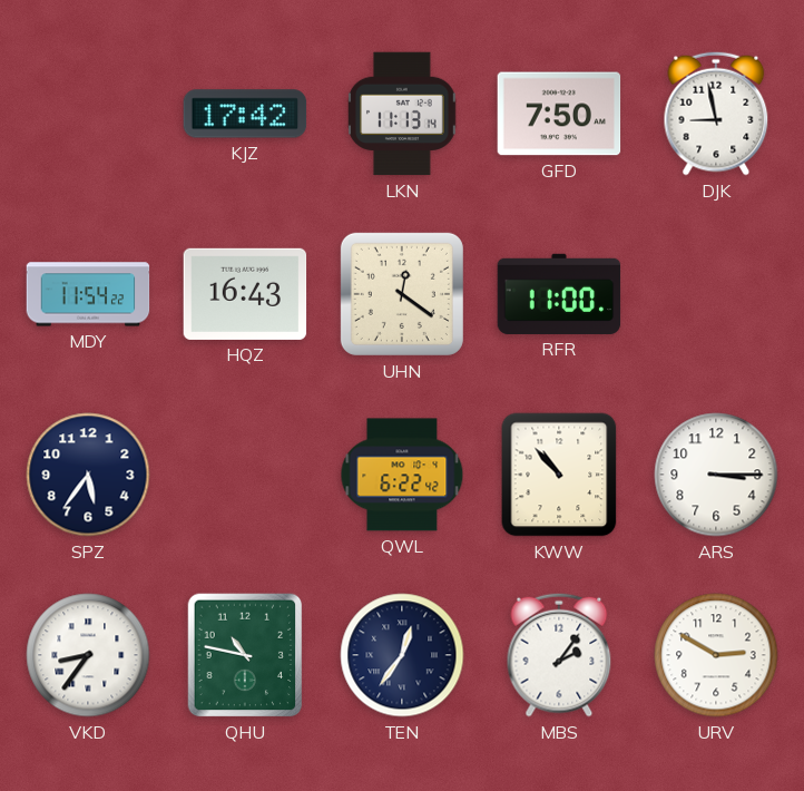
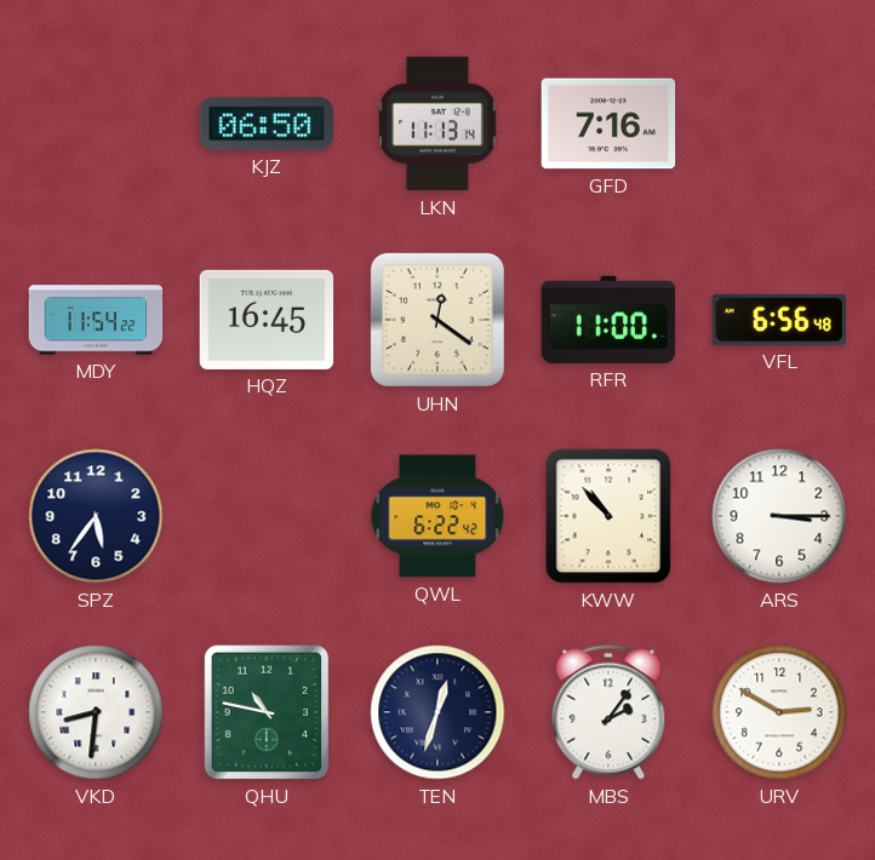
KJZ: 17:42 -> 06:50
GFD: 7:50 -> 7:16
DJK: 8:58 -> none
HQZ: 16:43 -> 16:45
VFL: none -> 6:56
VKD: 8:36 -> 8:31
TEN: 12:36 -> 12:33
